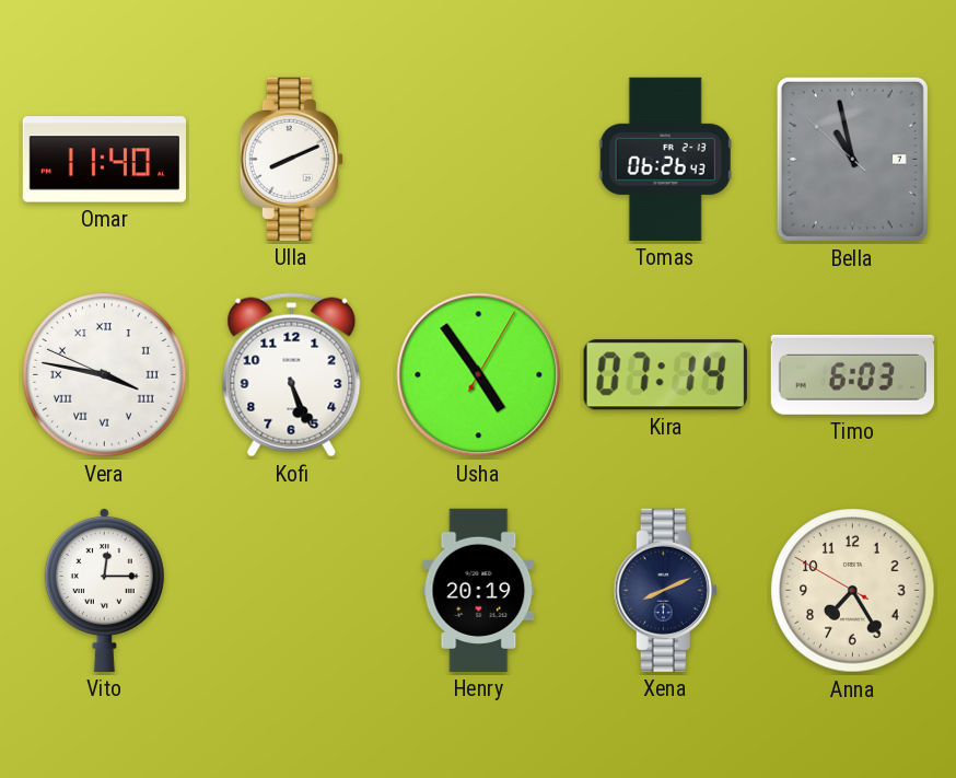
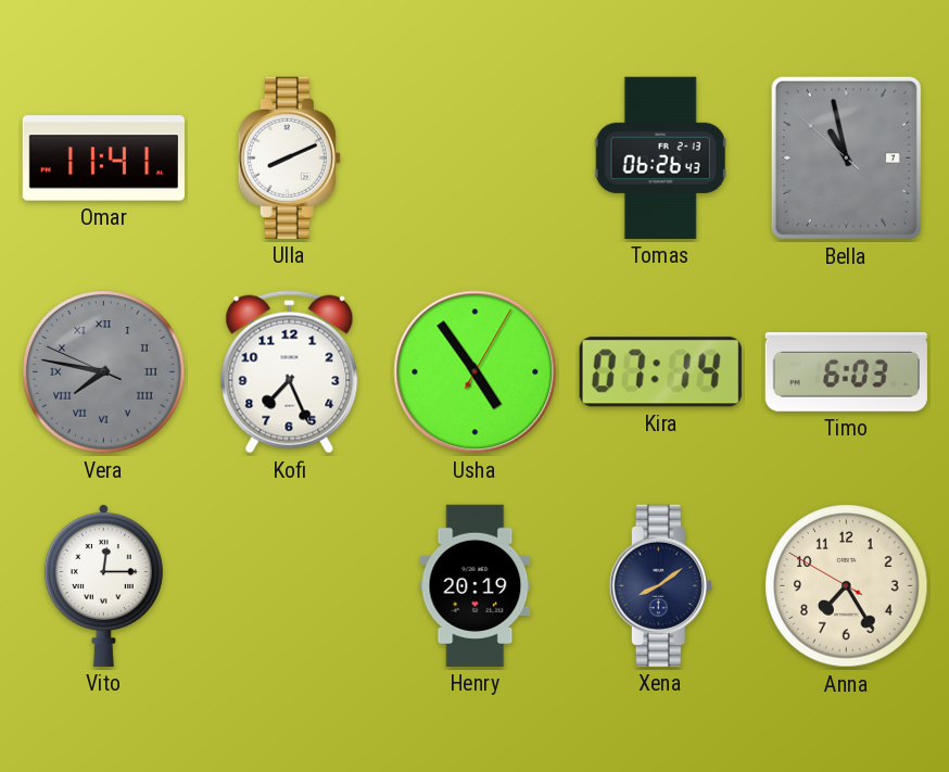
Omar: 11:40 -> 11:41
Vera: 3:46 -> 7:46
Vera dial: white -> grey
Kofi: 5:26 -> 7:26
Xena: 8:11 -> 8:09
